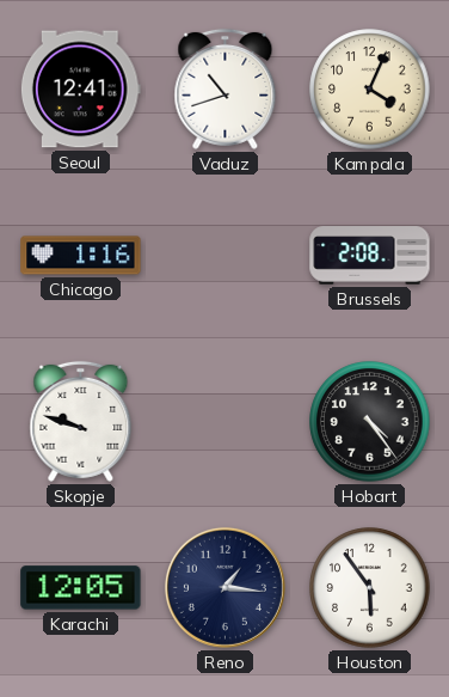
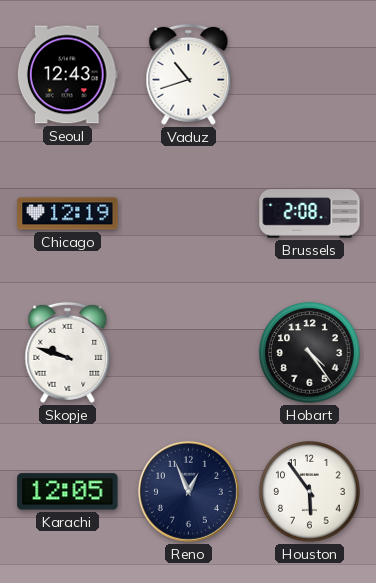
Seoul: 12:41 -> 12:43
Kampala: 4:04 -> none
Chicago: 1:16 -> 12:19
Reno: 1:16 -> 12:56
